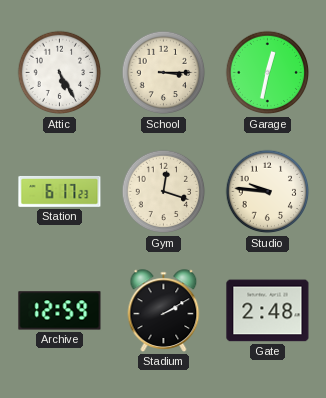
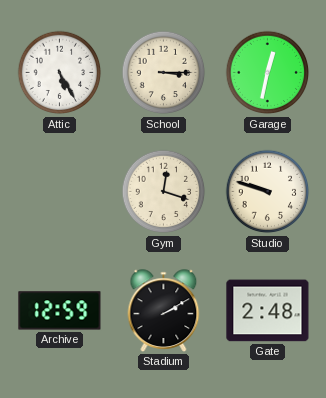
Station: 6:17 -> none
Studio: 9:46 -> 9:48
